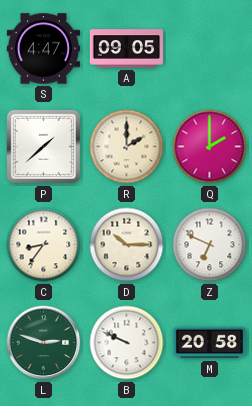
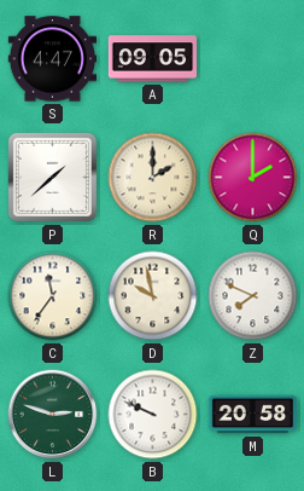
C: 8:36 -> 11:36
D: 10:15 -> 9:58
Z: 6:49 -> 7:49
